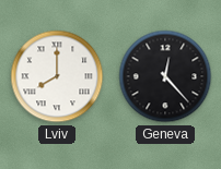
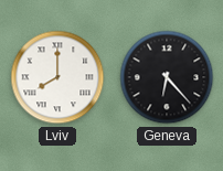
Geneva: 12:23 -> 6:23
